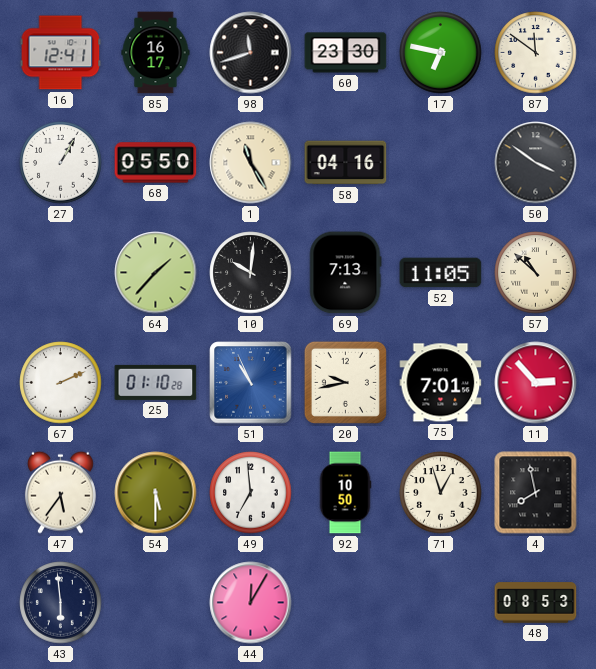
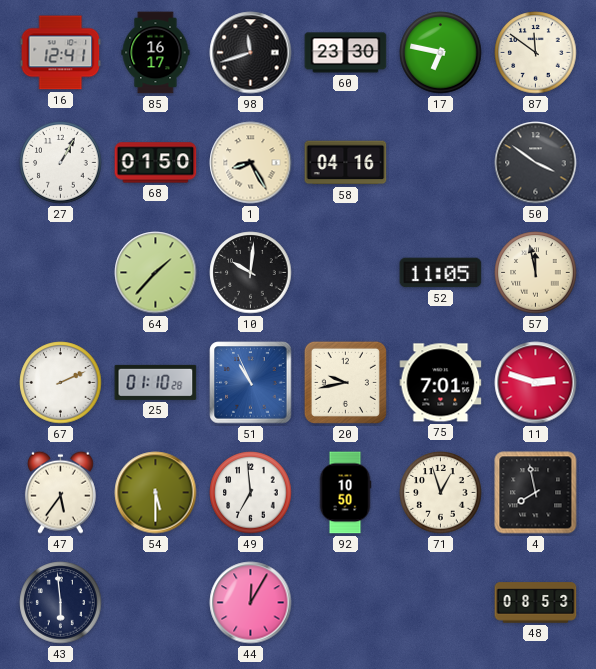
68: 05:50 -> 01:50
1: 11:25 -> 8:25
69: 7:13 -> none
57: 10:52 -> 11:58
11: 2:53 -> 2:48
